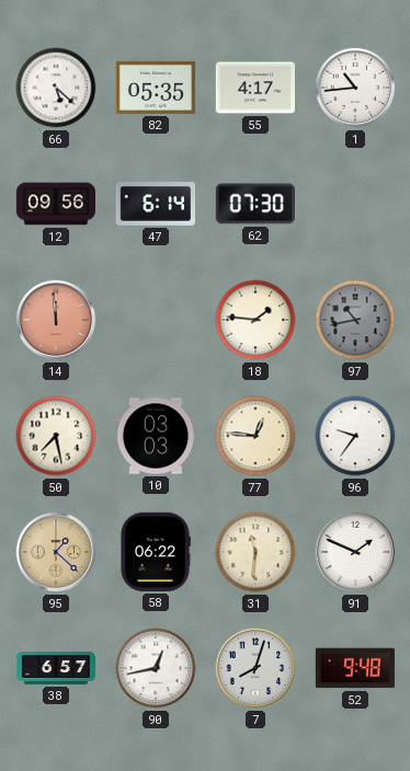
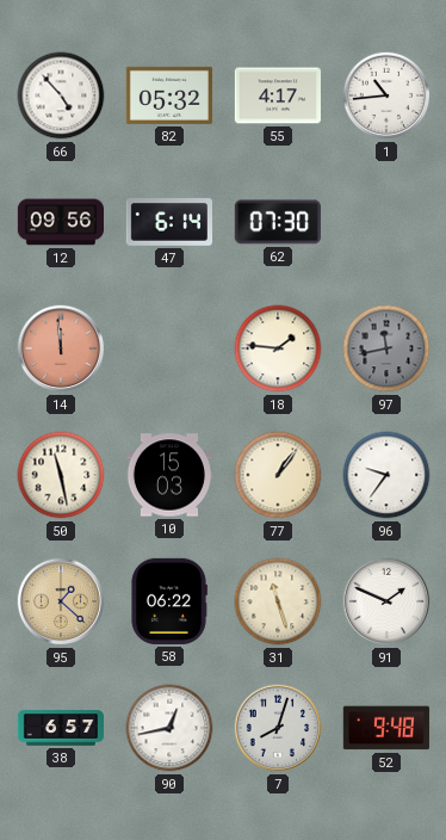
66: 5:22 -> 4:53
82: 05:35 -> 05:32
97: 10:43 -> 11:43
50: 7:28 -> 11:28
10: 03:03 -> 15:03
77: 12:46 -> 1:06
31: 11:31 -> 11:27
